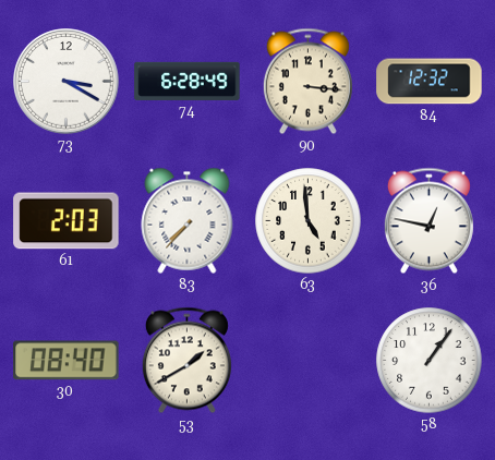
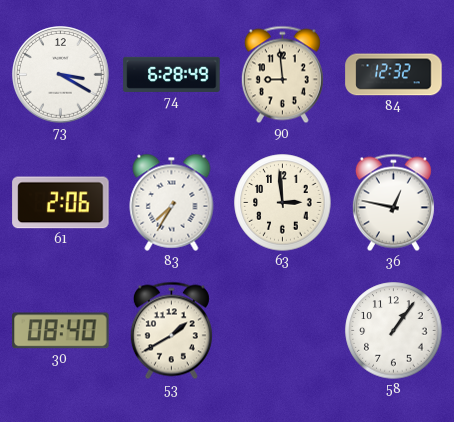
90: 3:16 -> 8:59
61: 2:03 -> 2:06
83: 7:37 -> 7:35
63: 4:59 -> 2:59
